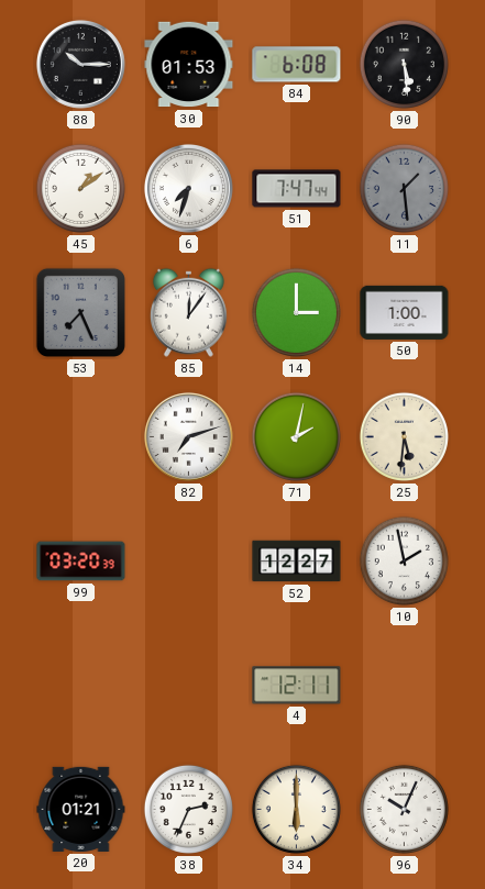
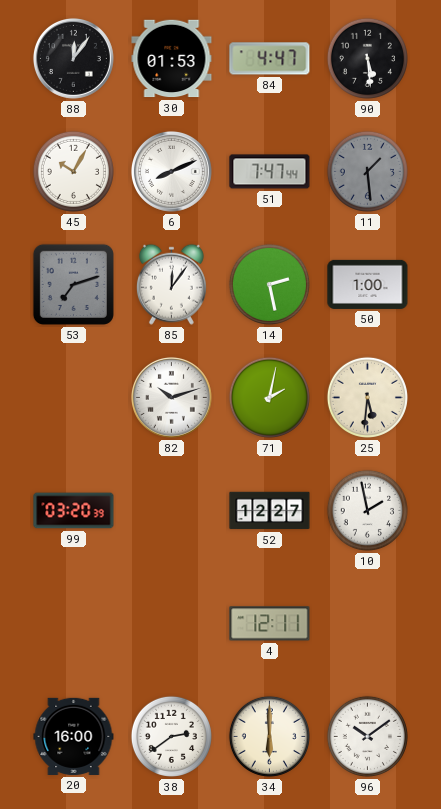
88: 10:15 -> 12:06
84: 6:08 -> 4:47
45: 1:09 -> 10:05
6: 7:33 -> 8:11
53: 7:26 -> 7:12
14: 3:00 -> 2:28
82: 7:12 -> 10:12
20: 01:21 -> 16:00
38: 2:34 -> 2:39
96: 10:04 -> 10:09
